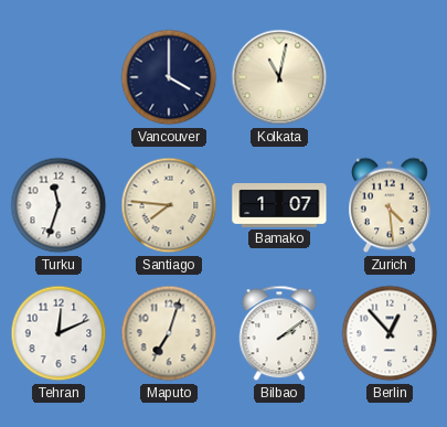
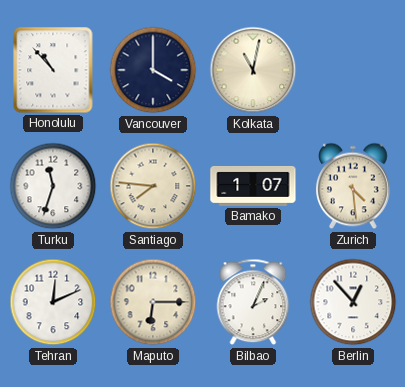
Honolulu: none -> 10:53
Maputo: 7:03 -> 6:15
Bilbao: 2:09 -> 2:04
